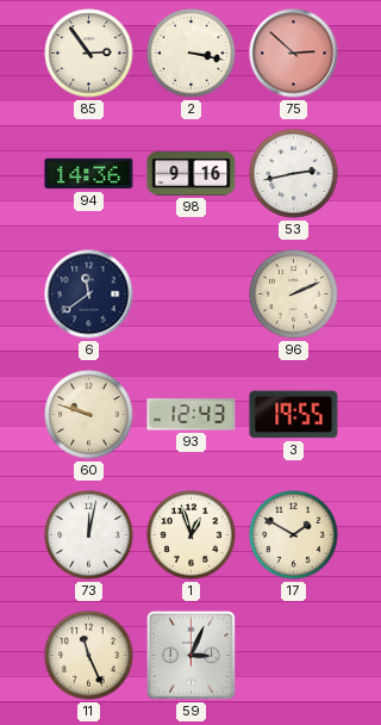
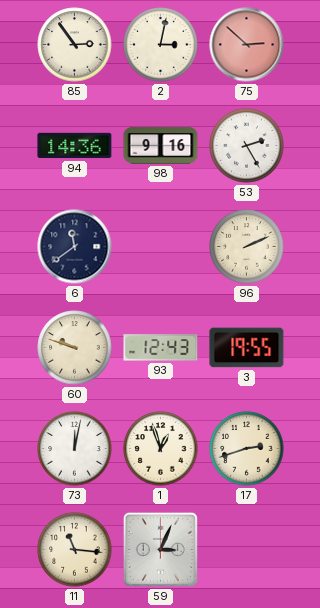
2: 3:17 -> 3:02
53: 2:43 -> 2:25
17: 1:50 -> 2:42
11: 11:26 -> 11:16
